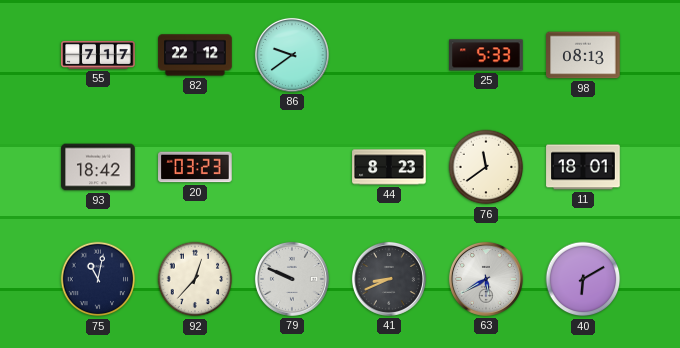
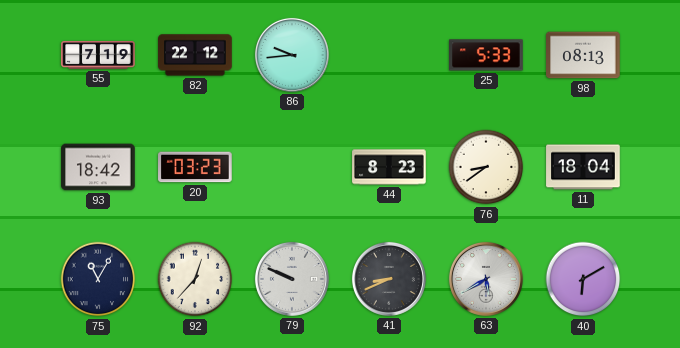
55: 7:17 -> 7:19
86: 9:39 -> 9:44
76: 11:39 -> 8:39
11: 18:01 -> 18:04
75: 11:02 -> 11:05
